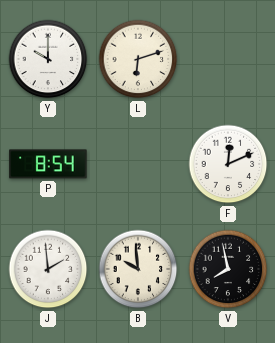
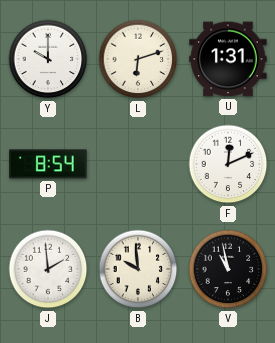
U: none -> 1:31
V: 7:58 -> 10:58
